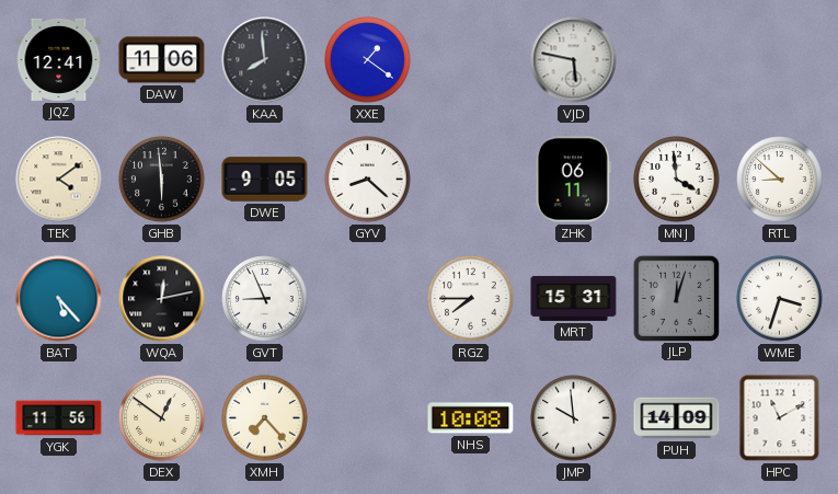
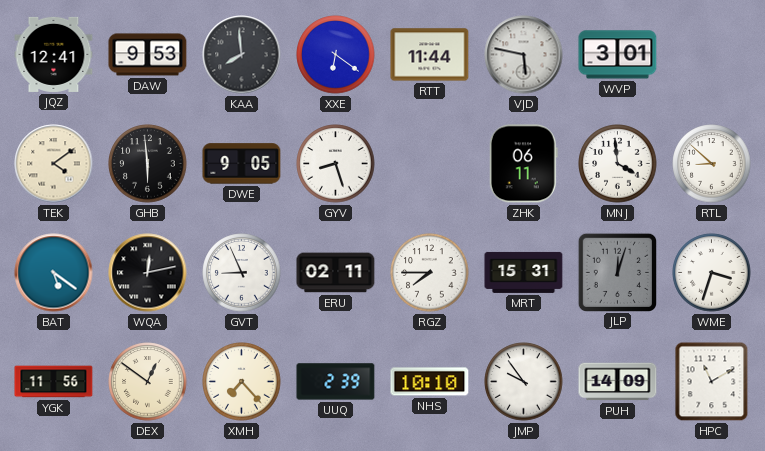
DAW: 11:06 -> 9:53
XXE: 1:21 -> 6:21
RTT: none -> 11:44
WVP: none -> 3:01
GYV: 8:22 -> 8:27
BAT: 5:23 -> 5:21
ERU: none -> 02:11
UUQ: none -> 2:39
NHS: 10:08 -> 10:10
JMP: 9:59 -> 9:54
